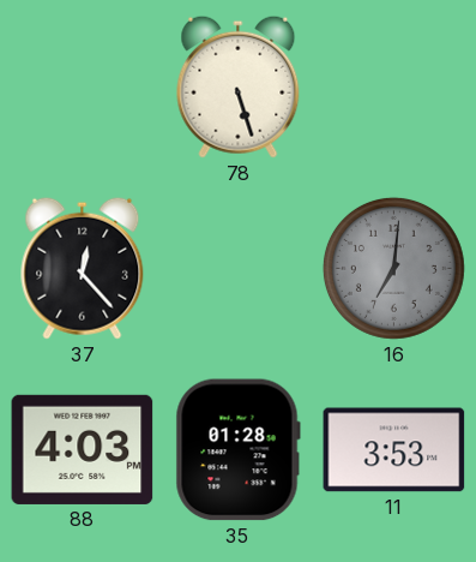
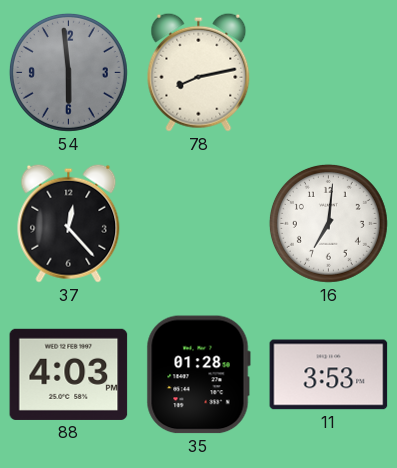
54: none -> 5:59
78: 5:27 -> 8:13
16 dial: grey -> white
